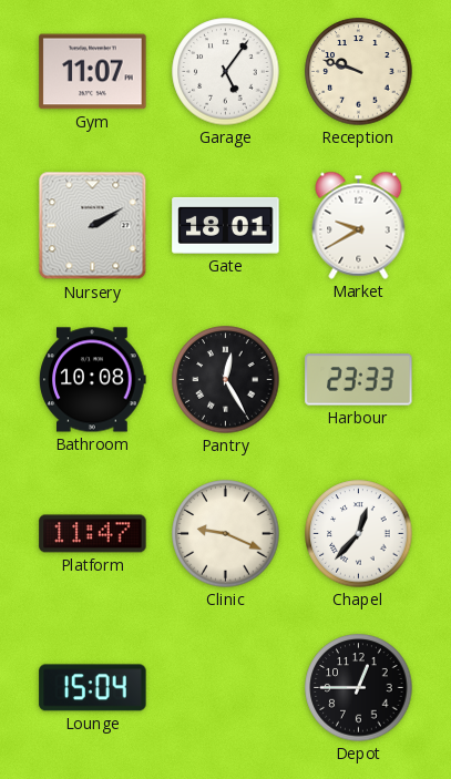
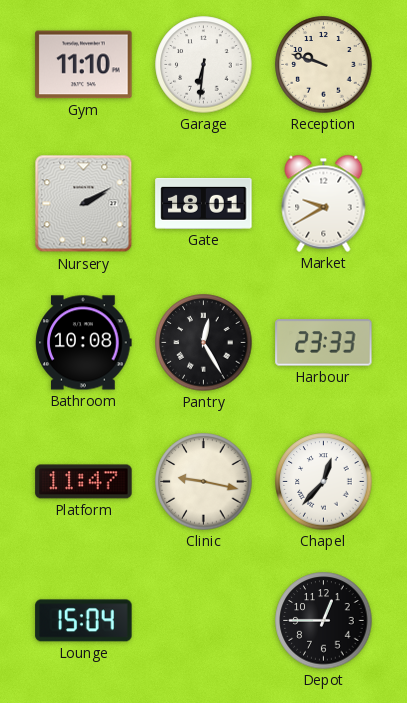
Gym: 11:07 -> 11:10
Garage: 5:06 -> 6:31
Clinic: 9:19 -> 9:17
